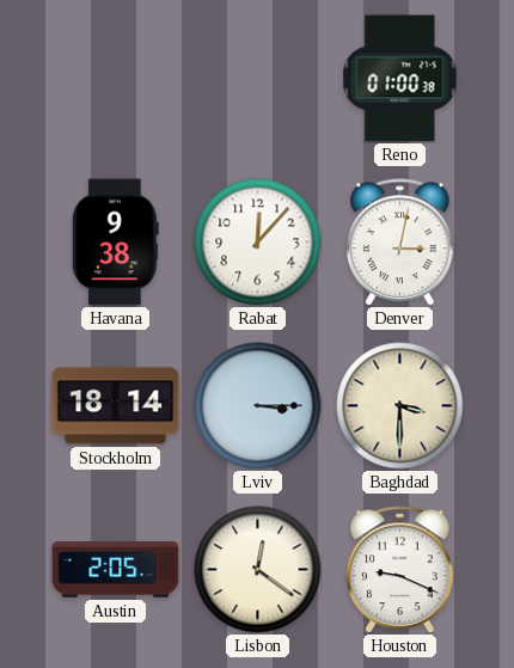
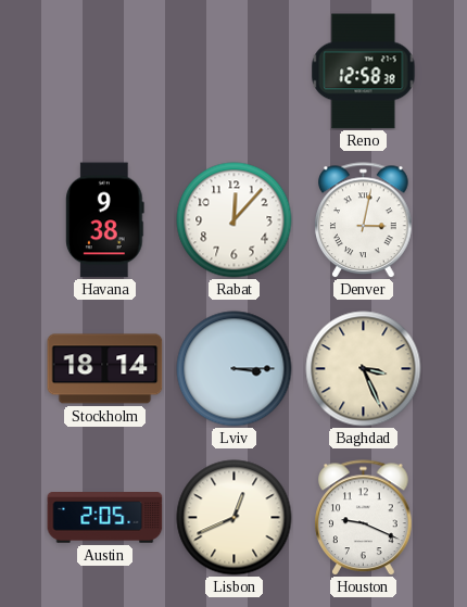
Reno: 01:00 -> 12:58
Baghdad: 3:30 -> 3:26
Lisbon: 12:21 -> 12:41
